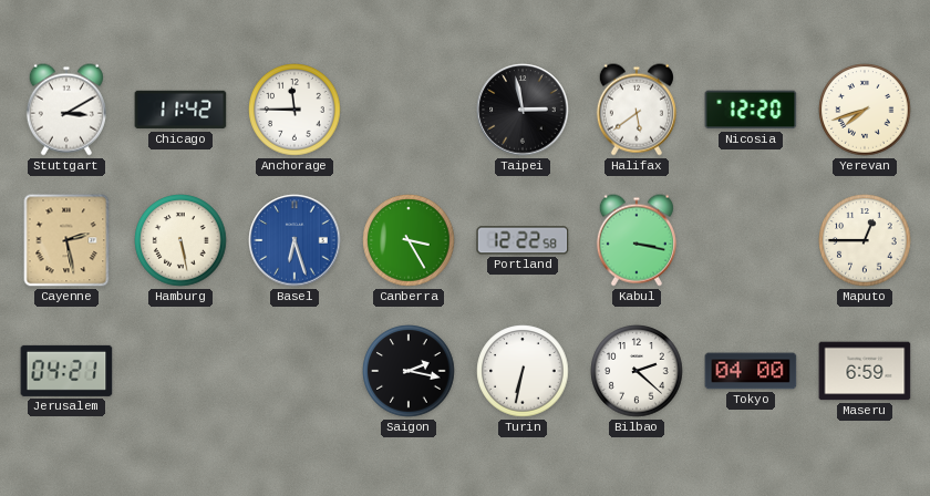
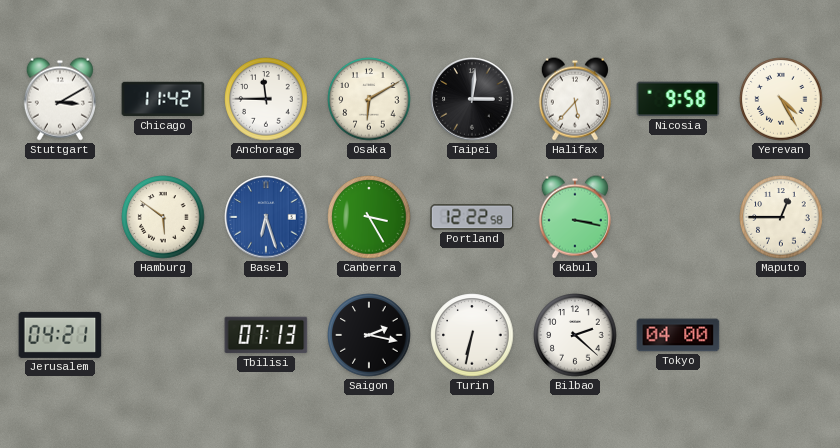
Osaka: none -> 6:10
Taipei: 2:58 -> 3:01
Halifax: 5:39 -> 5:37
Nicosia: 12:20 -> 9:58
Yerevan: 7:42 -> 4:25
Cayenne: 2:28 -> none
Hamburg: 5:28 -> 5:51
Tbilisi: none -> 07:13
Maseru: 6:59 -> none
